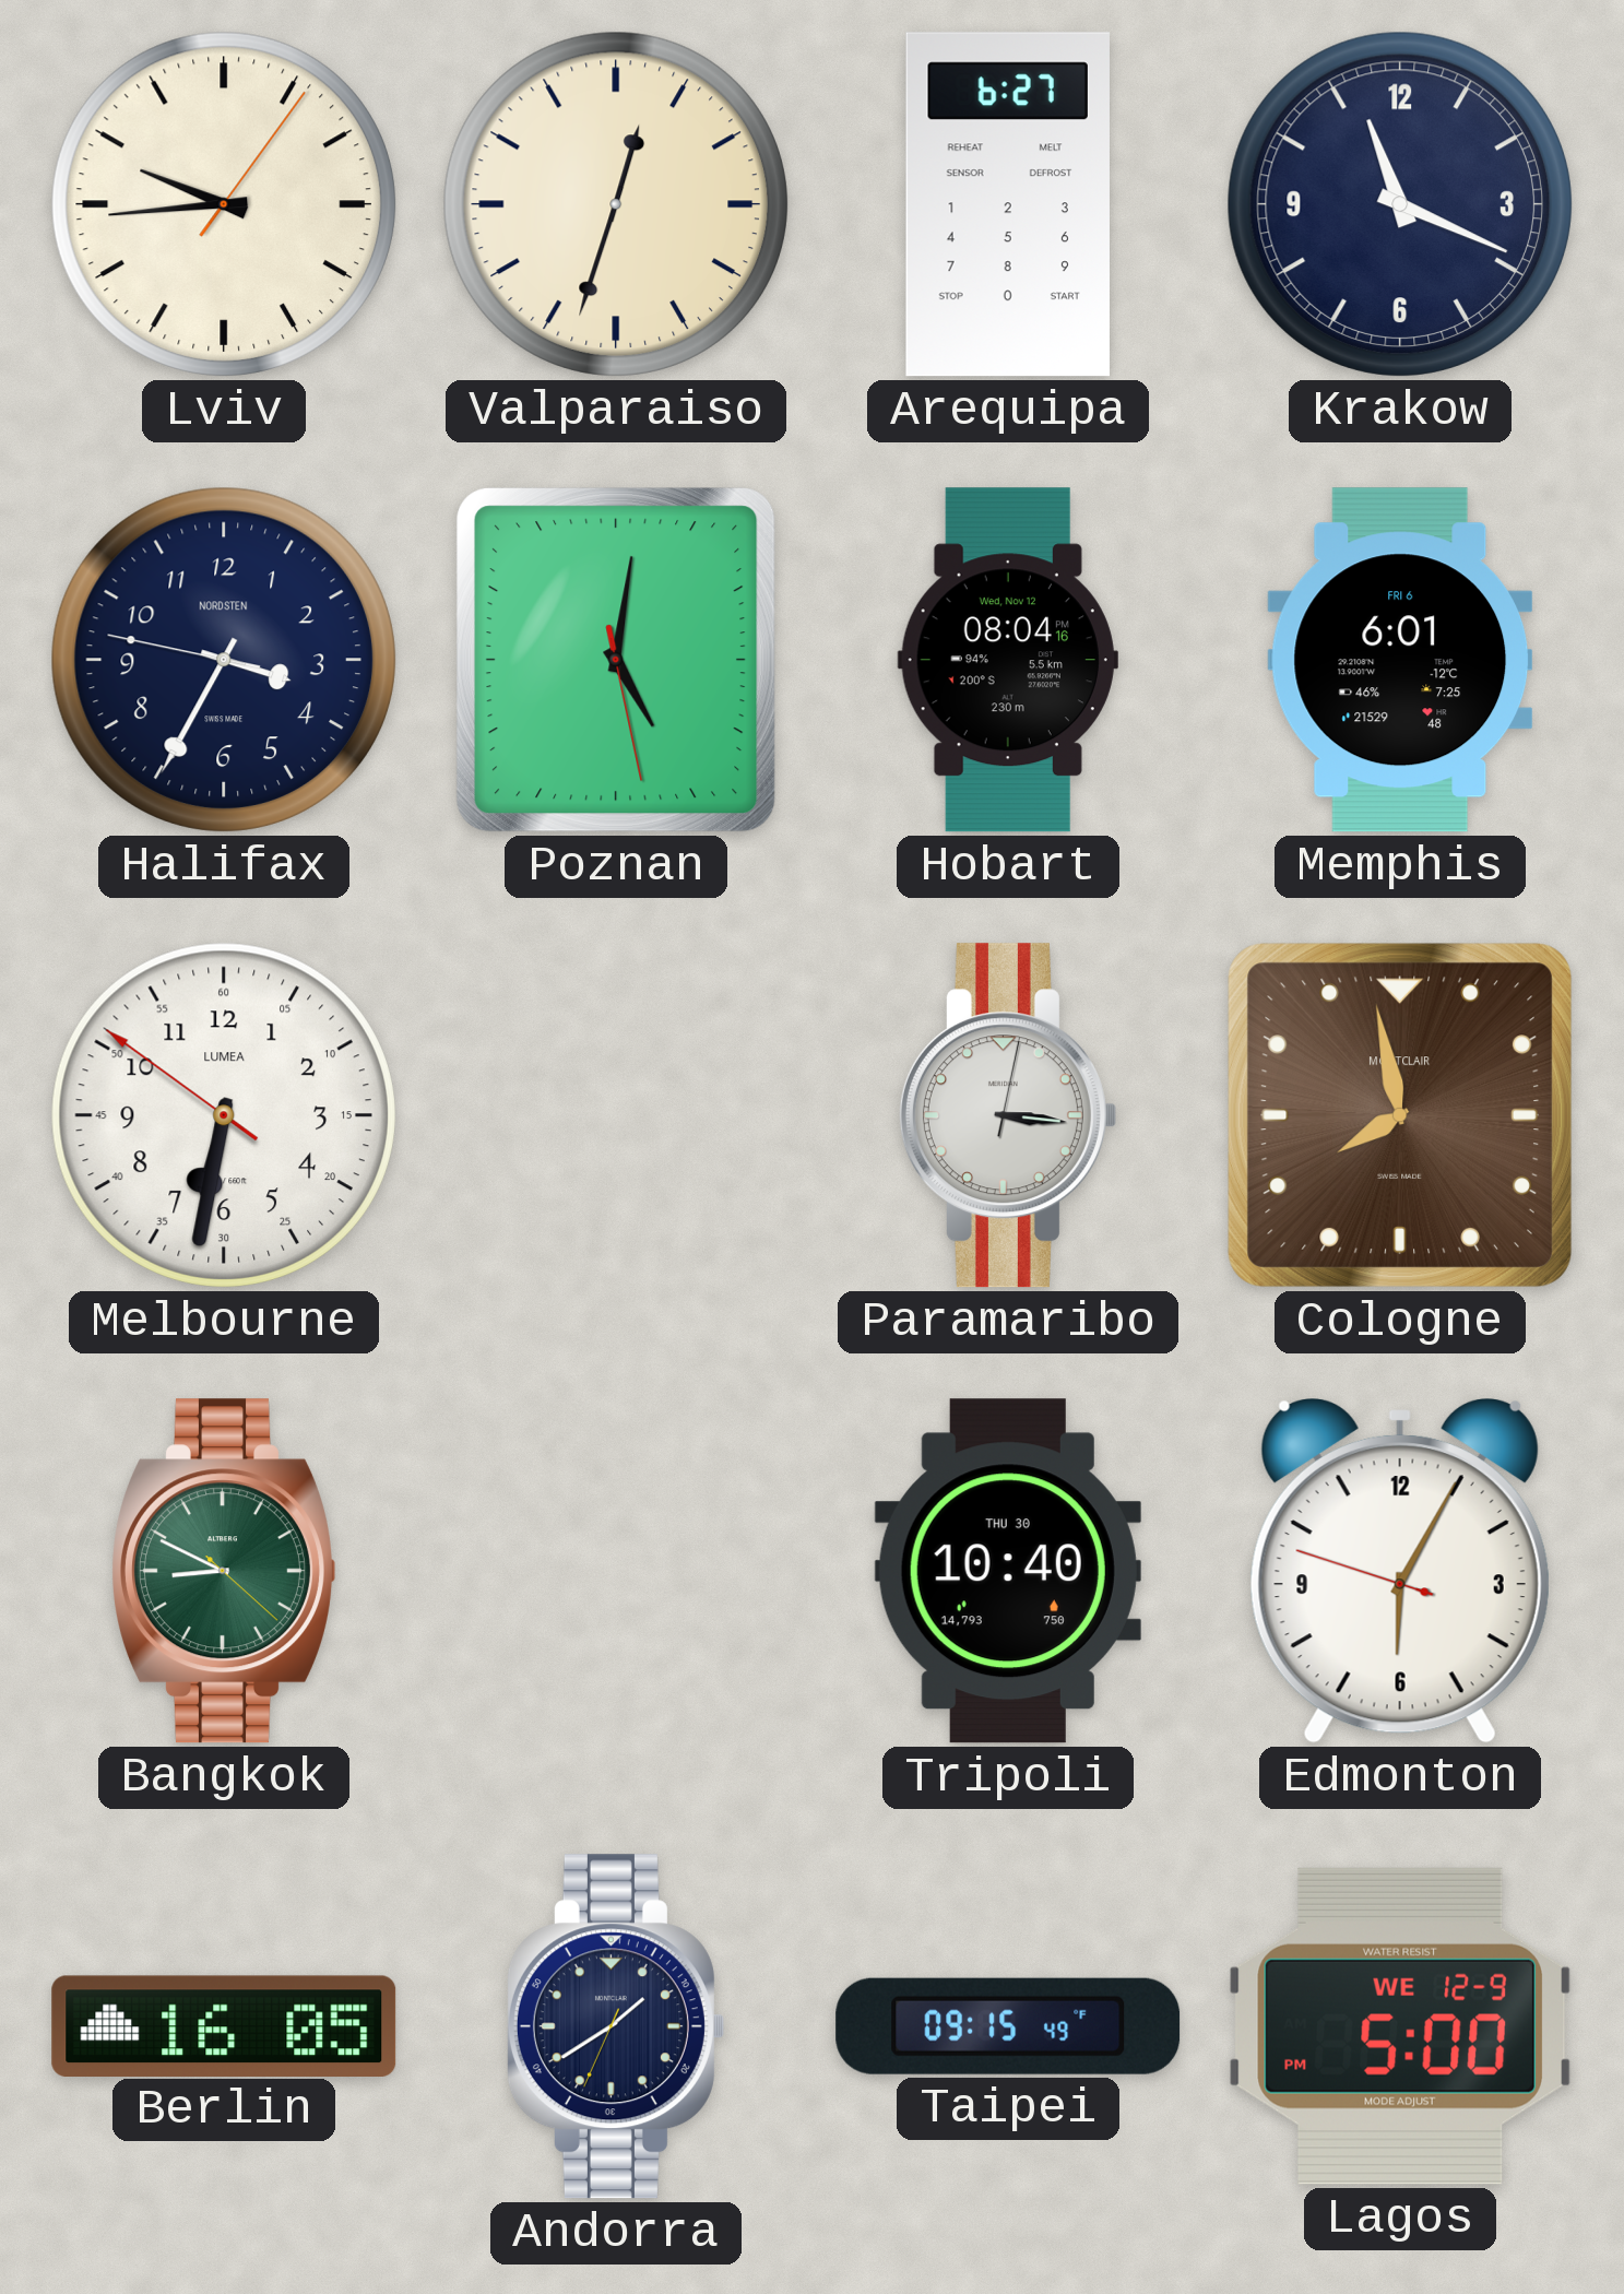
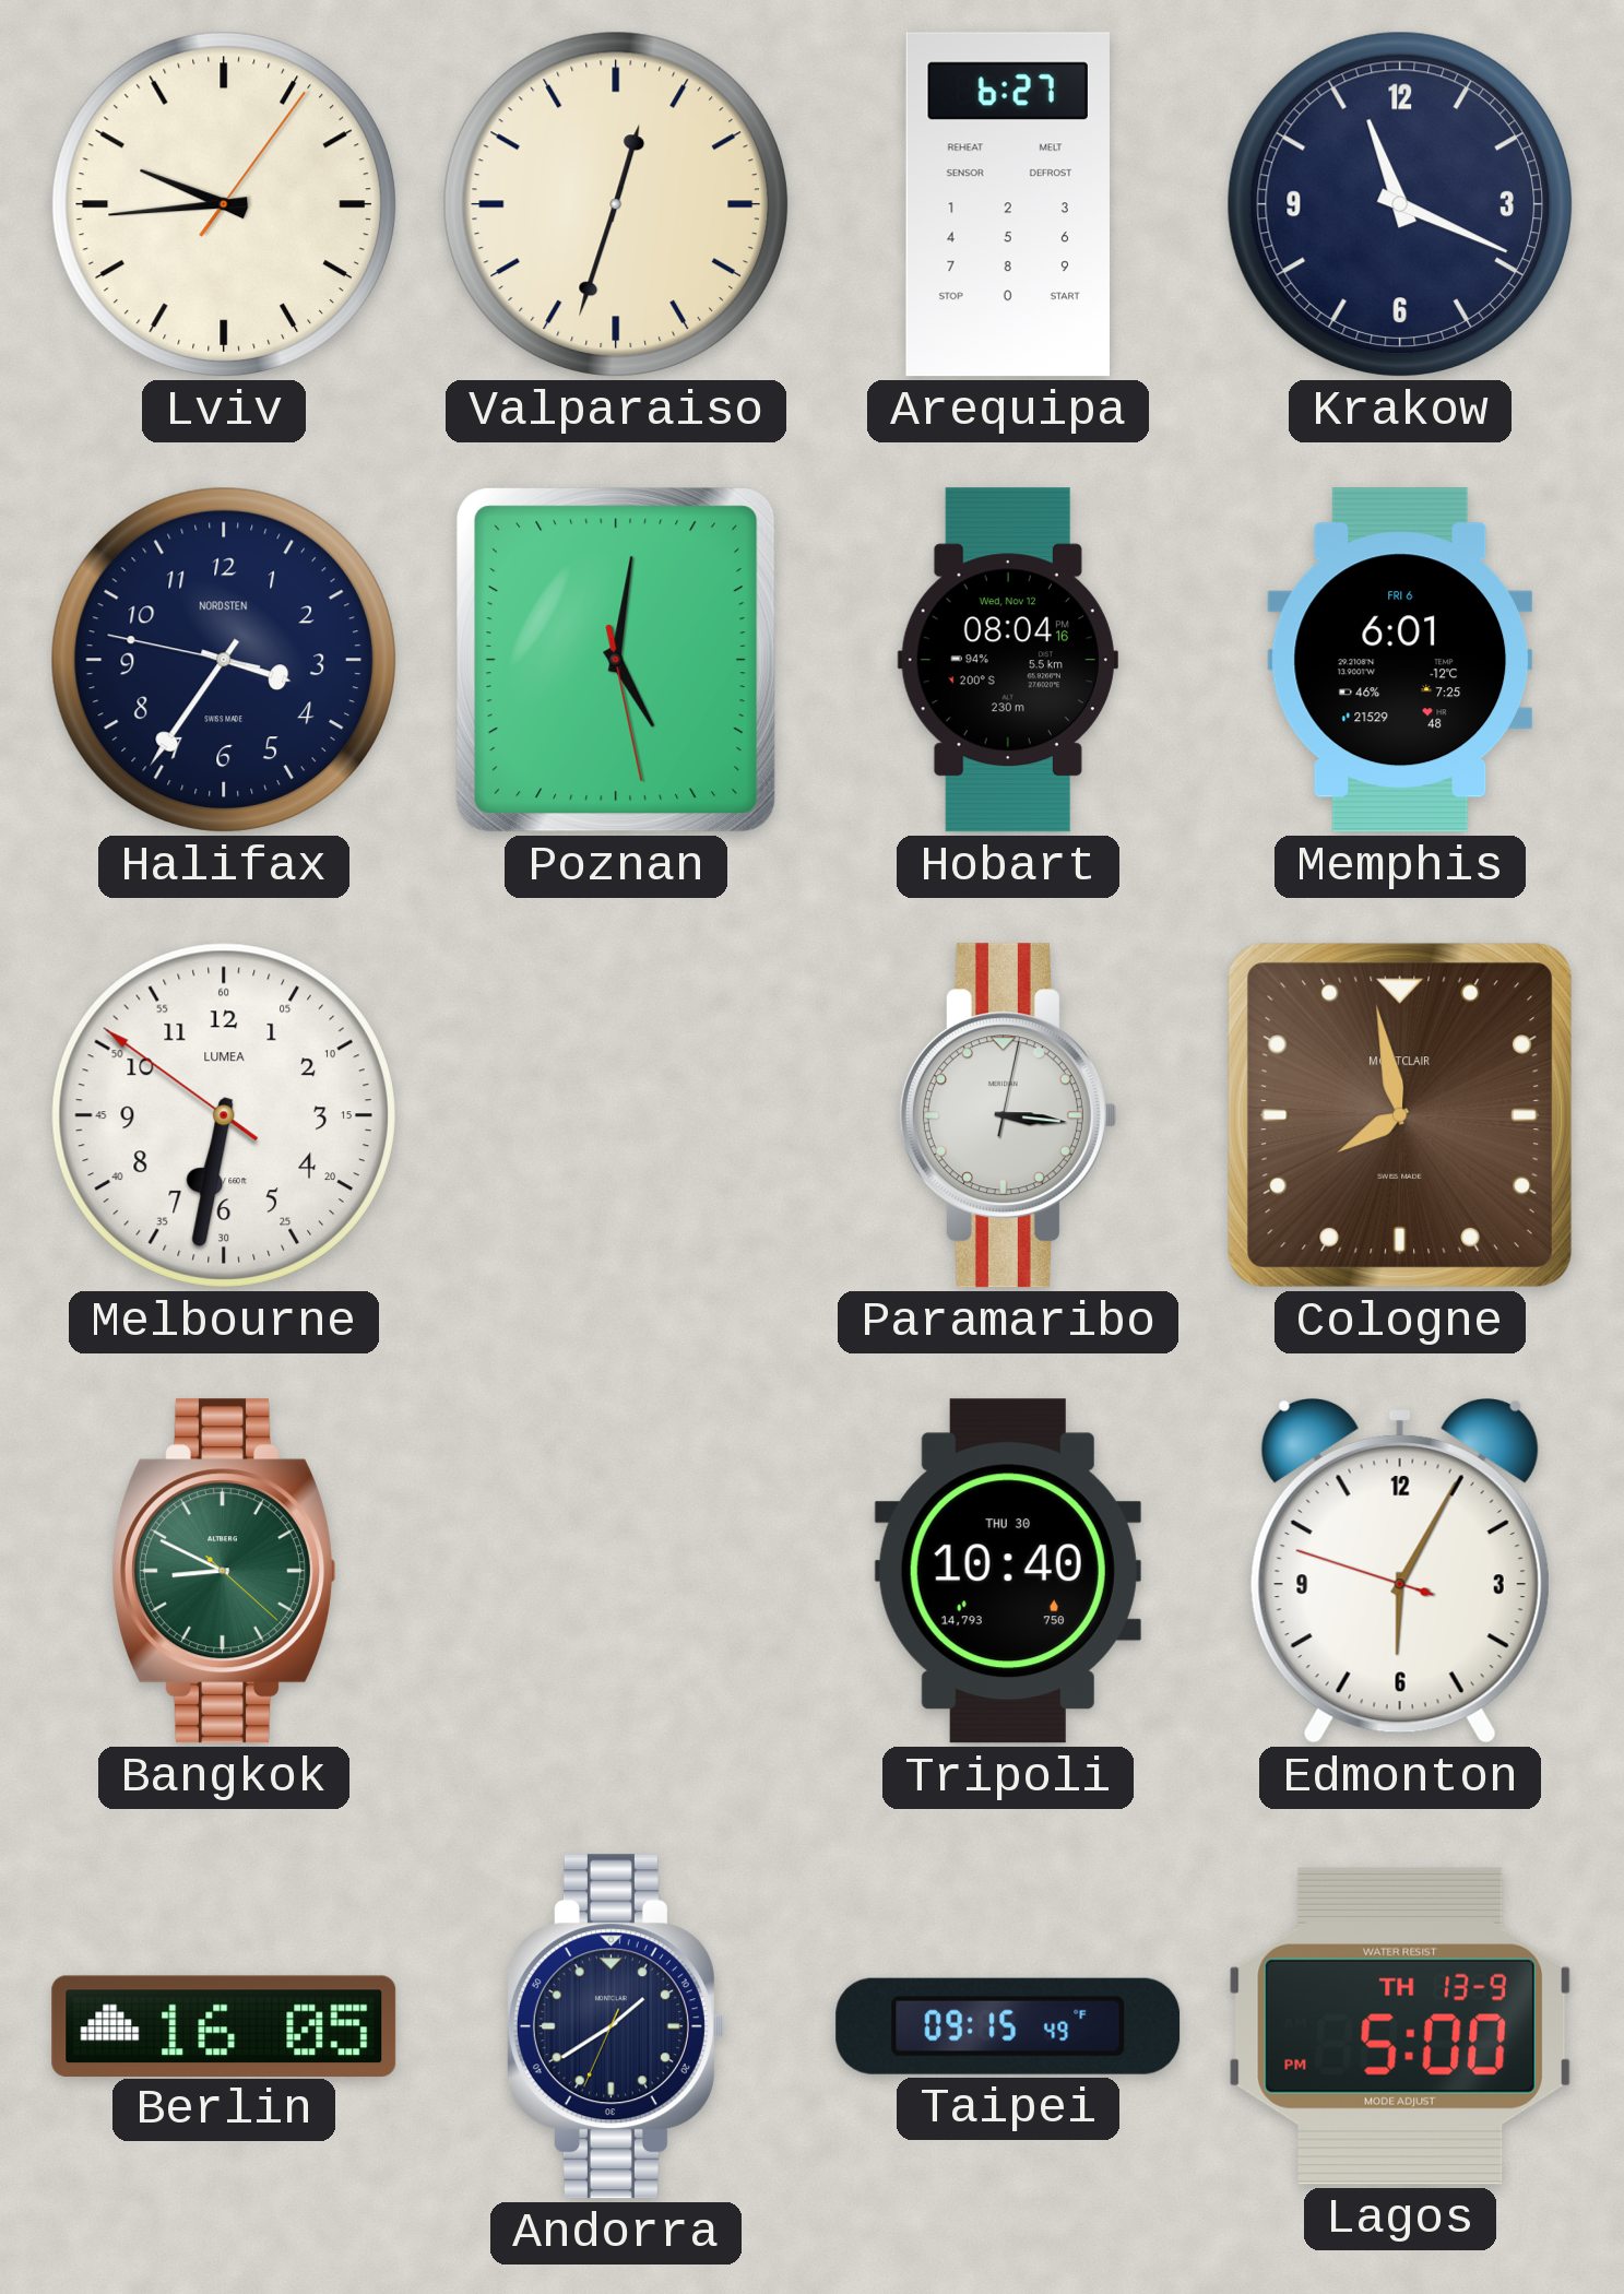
Halifax: 3:34 -> 3:35
Lagos date: WE 12-9 -> TH 13-9
